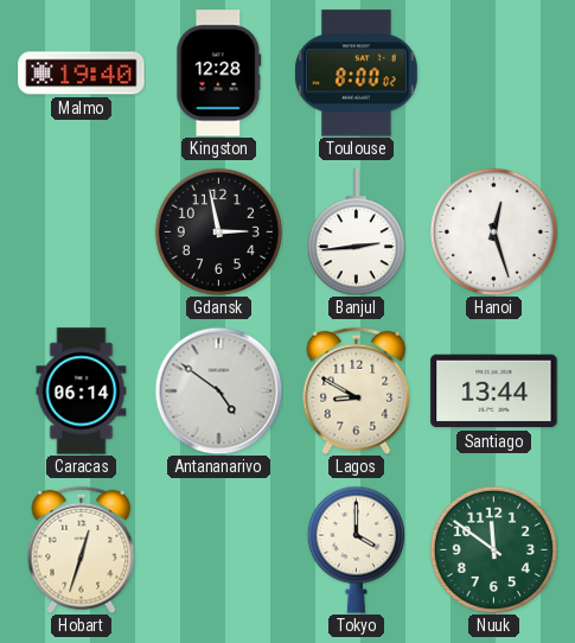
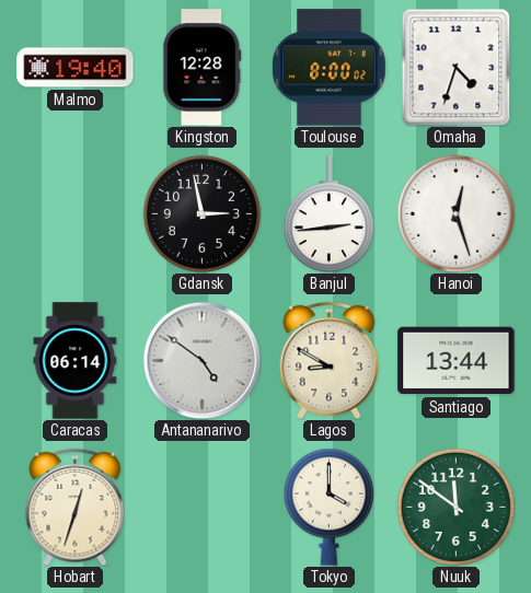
Omaha: none -> 4:33
